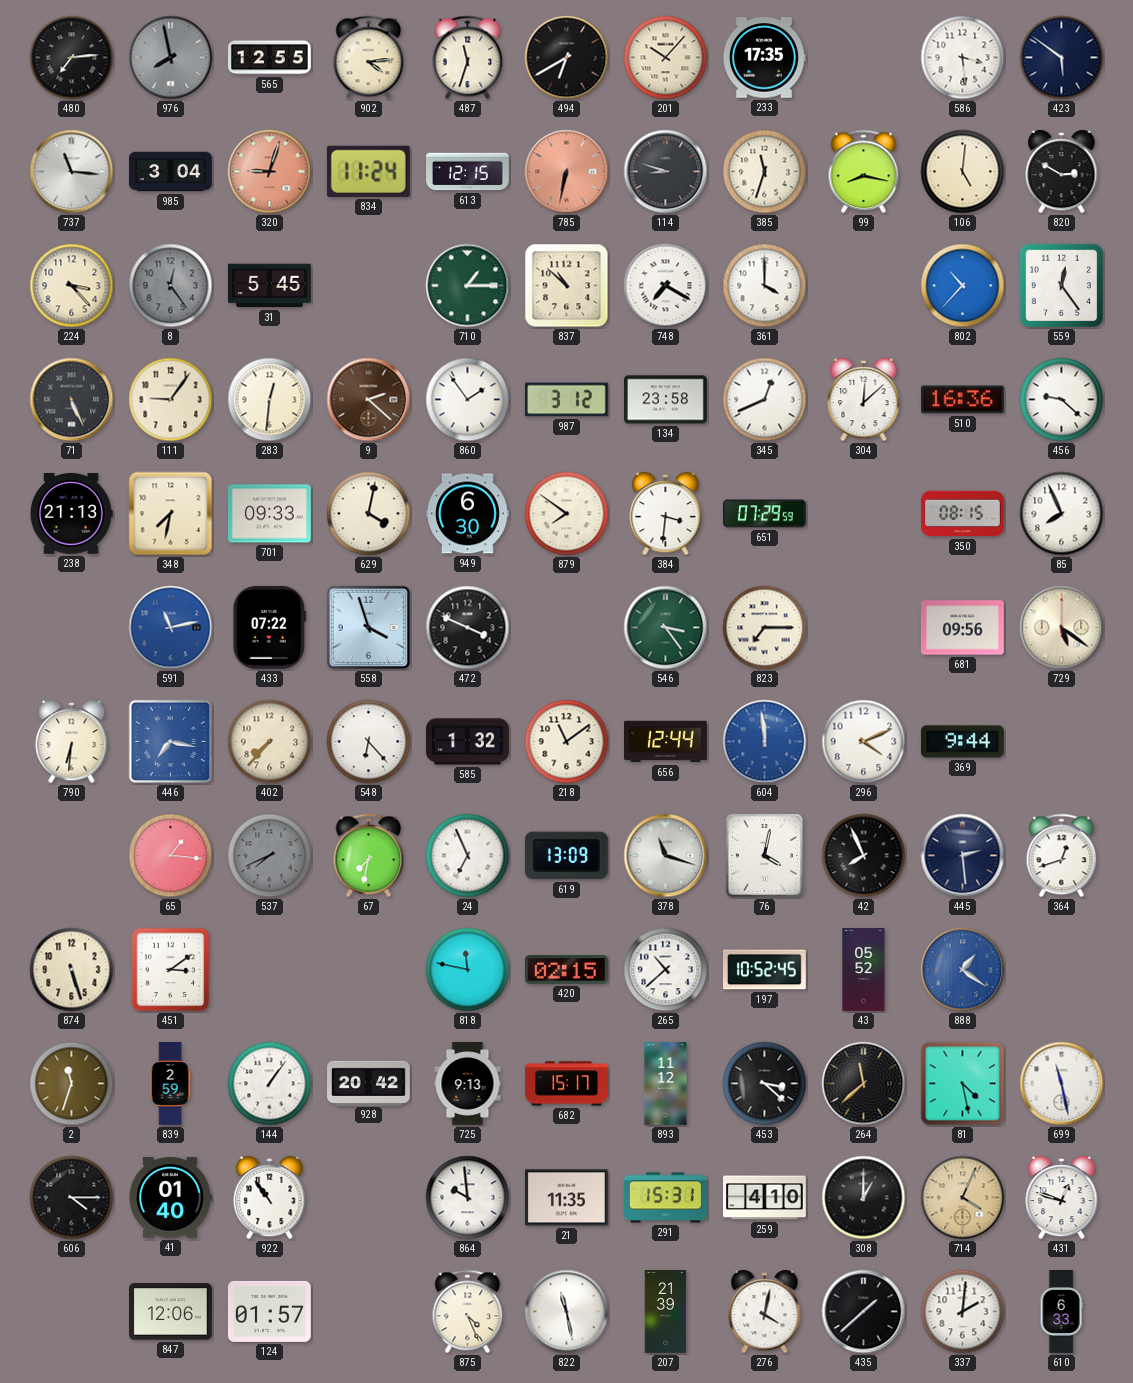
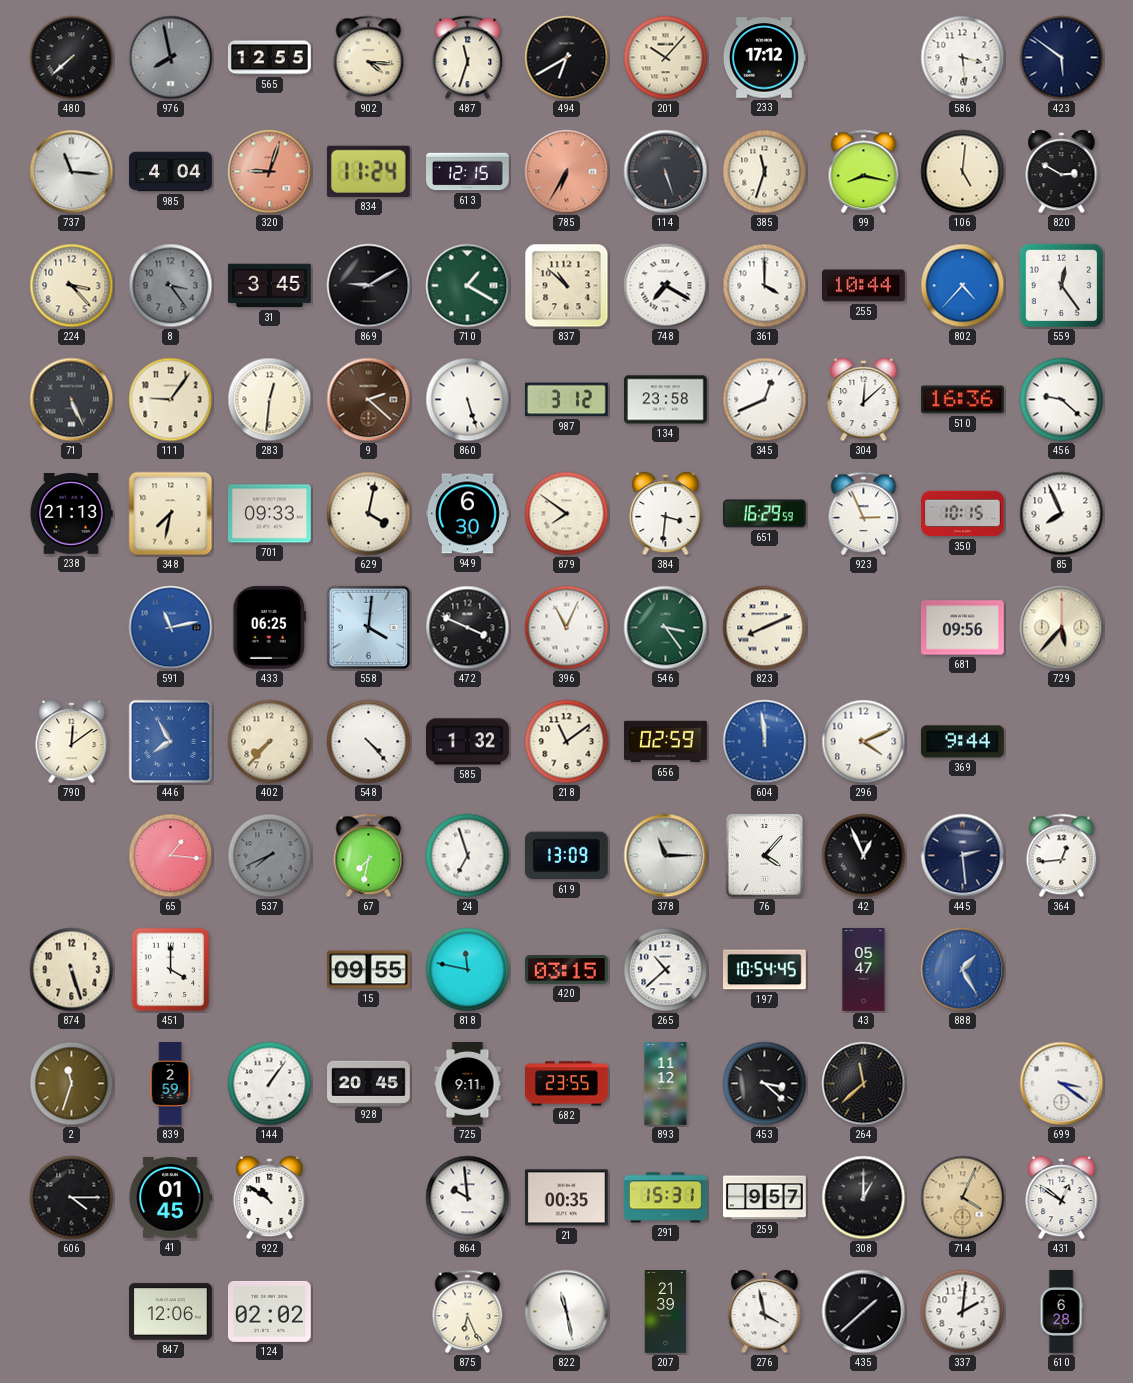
480: 7:14 -> 7:38
902: 4:14 -> 4:16
233: 17:35 -> 17:12
985: 3:04 -> 4:04
785: 6:32 -> 6:35
114: 8:48 -> 5:27
8: 12:24 -> 3:24
31: 5:45 -> 3:45
869: none -> 9:10
710: 1:15 -> 1:20
255: none -> 10:44
802: 10:37 -> 4:37
860: 1:54 -> 5:27
651: 07:29 -> 16:29
923: none -> 2:56
350: 08:15 -> 10:15
433: 07:22 -> 06:25
558: 3:57 -> 4:01
396: none -> 11:04
823: 7:15 -> 8:11
729: 5:21 -> 5:37
790: 6:31 -> 12:09
446: 7:17 -> 7:55
548: 6:23 -> 4:23
656: 12:44 -> 02:59
24: 6:56 -> 6:57
378: 11:18 -> 11:15
76: 4:02 -> 4:07
42: 7:56 -> 12:56
364: 12:42 -> 12:44
451: 3:09 -> 4:00
15: none -> 09:55
420: 02:15 -> 03:15
197: 10:52 -> 10:54
43: 05:52 -> 05:47
888: 1:21 -> 1:25
928: 20:42 -> 20:45
725: 9:13 -> 9:11
682: 15:17 -> 23:55
81: 4:28 -> none
699: 11:28 -> 3:21
41: 01:40 -> 01:45
922: 10:54 -> 10:51
21: 11:35 -> 00:35
259: 4:10 -> 9:57
431: 12:48 -> 12:51
124: 01:57 -> 02:02
875: 4:26 -> 6:26
276: 4:02 -> 3:58
610: 6:33 -> 6:28
